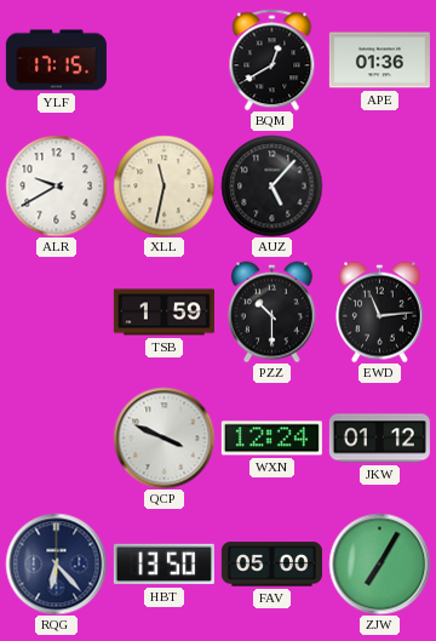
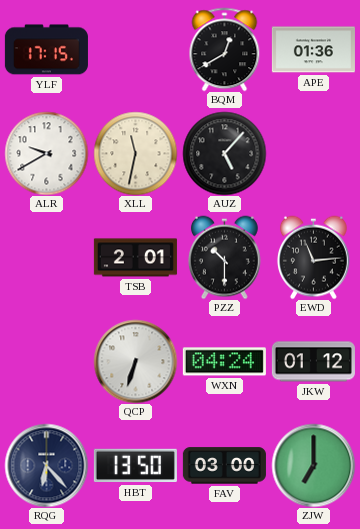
TSB: 1:59 -> 2:01
QCP: 3:49 -> 6:33
WXN: 12:24 -> 04:24
FAV: 05:00 -> 03:00
ZJW: 7:05 -> 7:00
